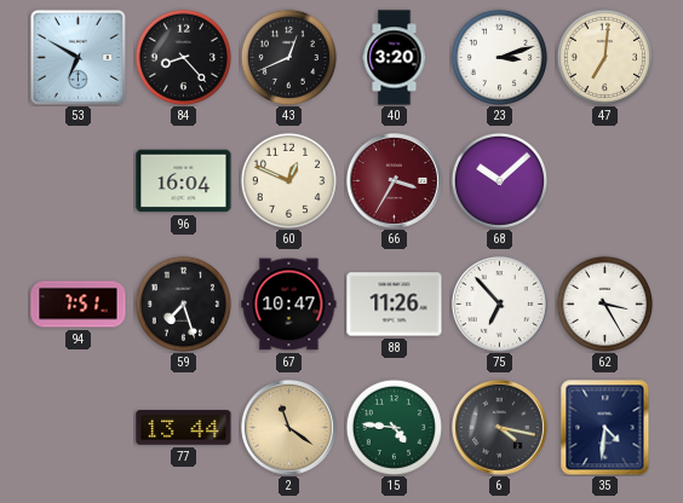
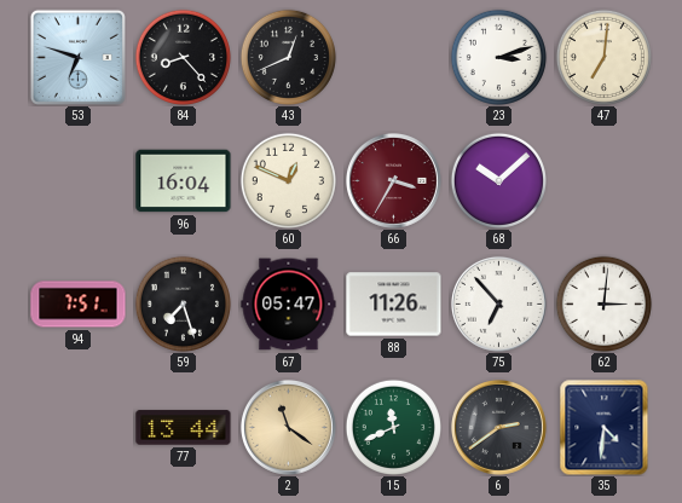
53: 6:50 -> 6:48
40: 3:20 -> none
67: 10:47 -> 05:47
62: 3:25 -> 3:01
15: 4:46 -> 11:41
6: 4:17 -> 2:39
